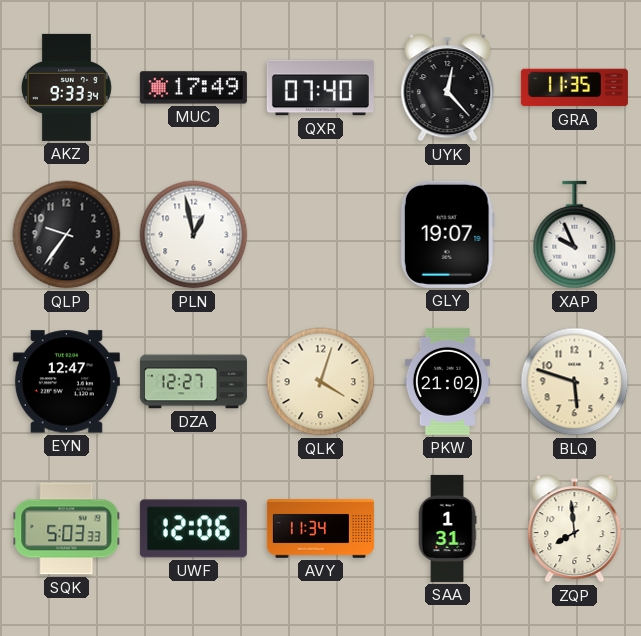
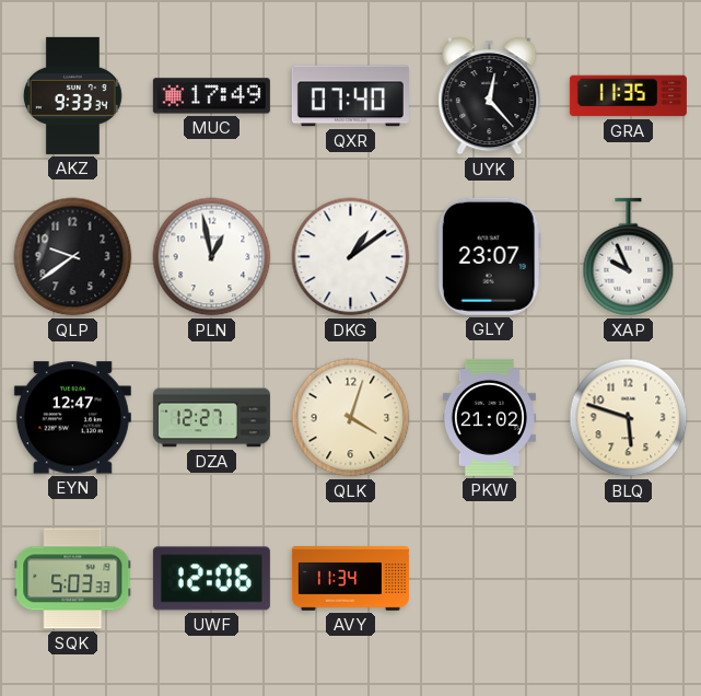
QLP: 9:36 -> 9:39
DKG: none -> 1:09
GLY: 19:07 -> 23:07
SAA: 1:31 -> none
ZQP: 7:59 -> none
